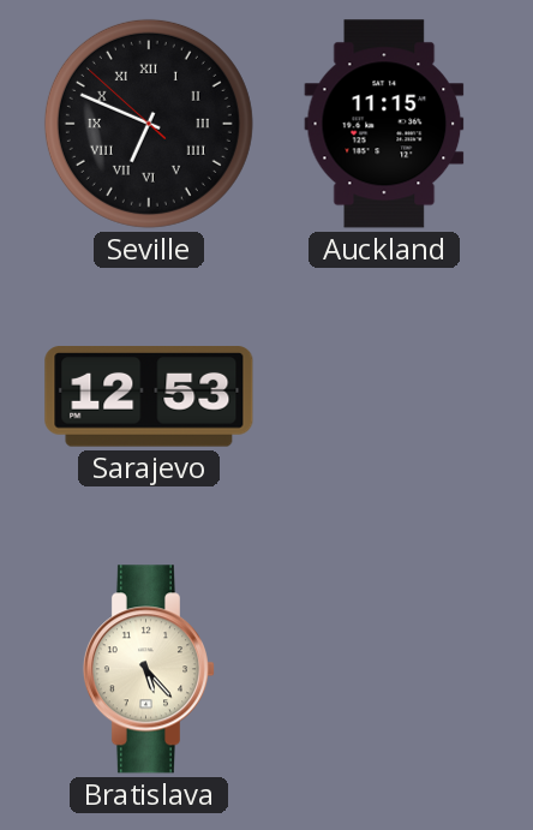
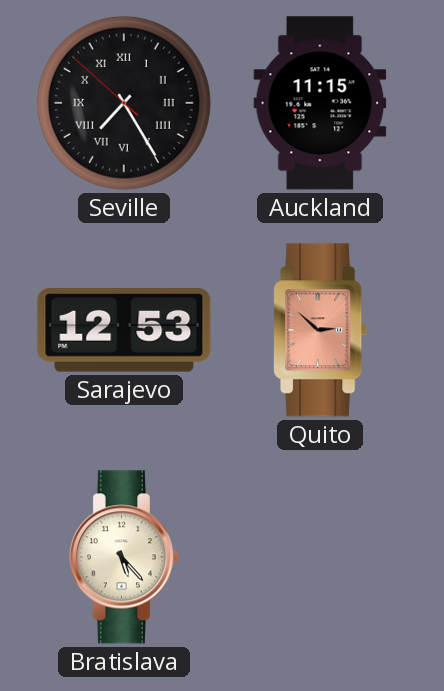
Seville: 6:48 -> 7:24
Quito: none -> 2:52
